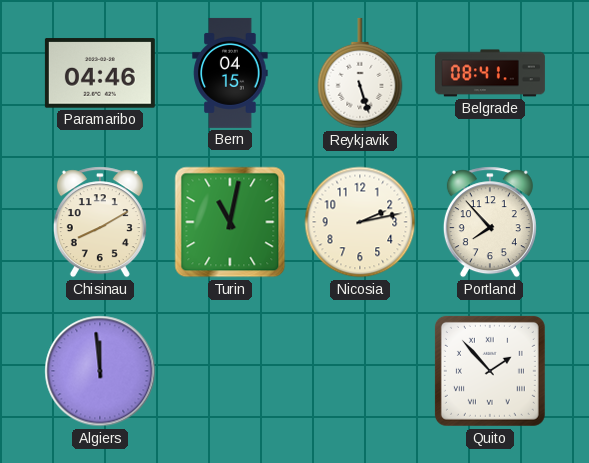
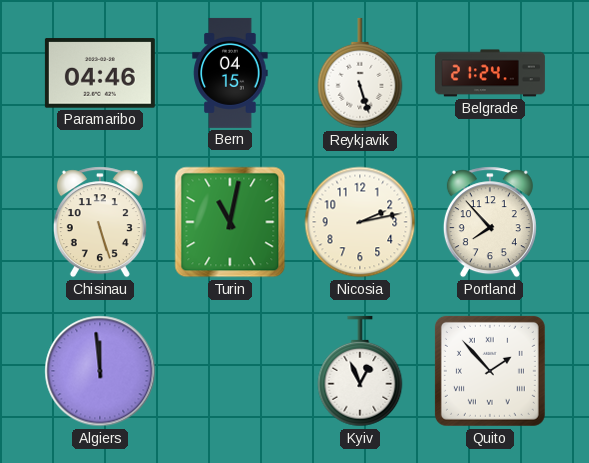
Belgrade: 08:41 -> 21:24
Chisinau: 8:10 -> 5:27
Kyiv: none -> 12:56
